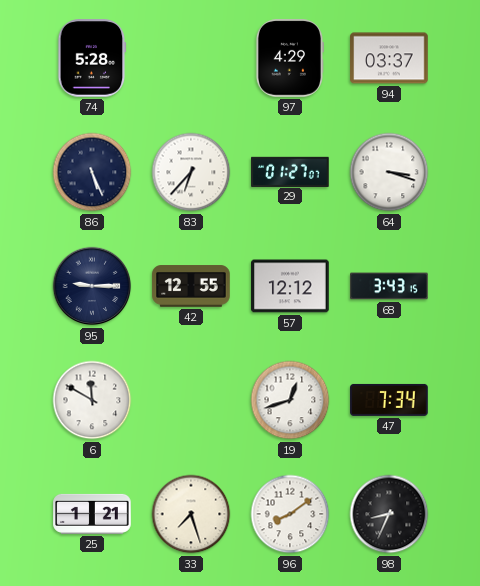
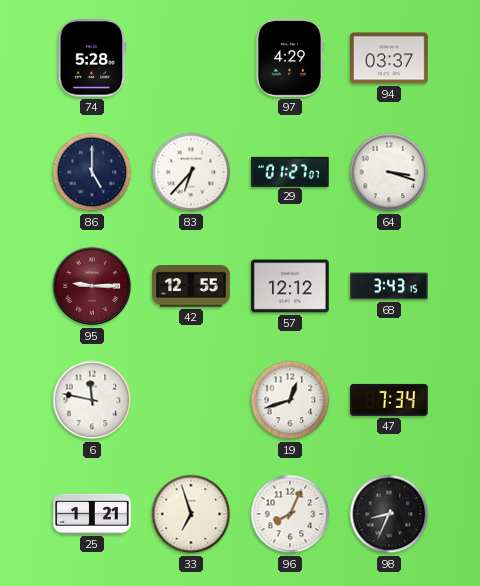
86: 5:26 -> 5:00
95 dial: navy -> burgundy
6: 11:50 -> 11:47
33: 7:27 -> 6:57
96: 8:09 -> 8:04
